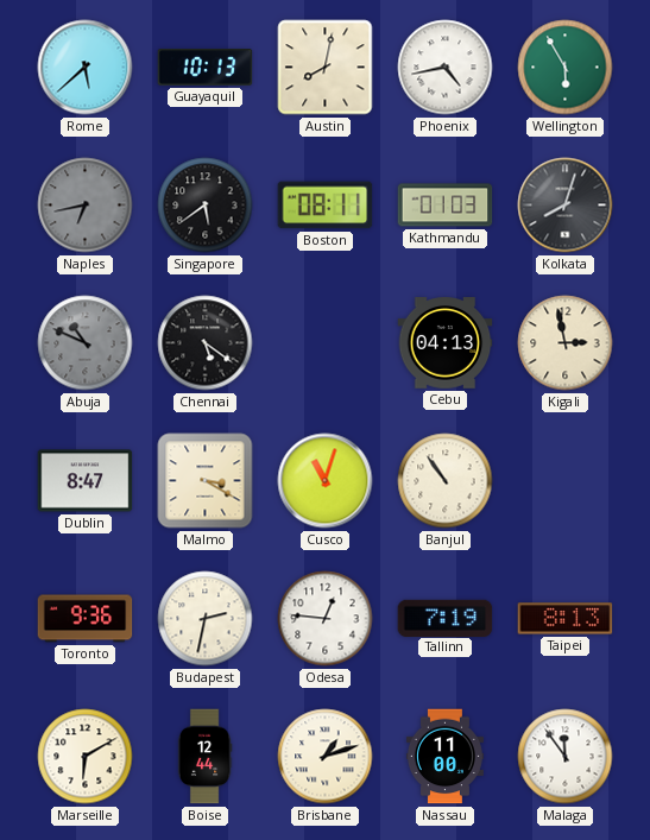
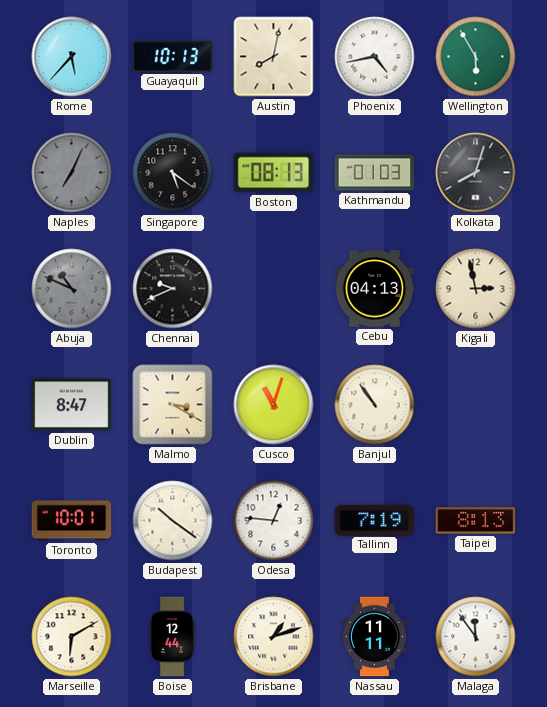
Rome: 5:38 -> 5:37
Naples: 6:43 -> 7:04
Singapore: 5:39 -> 5:21
Boston: 08:11 -> 08:13
Chennai: 5:21 -> 9:41
Toronto: 9:36 -> 10:01
Budapest: 2:32 -> 10:21
Nassau: 11:00 -> 11:11
